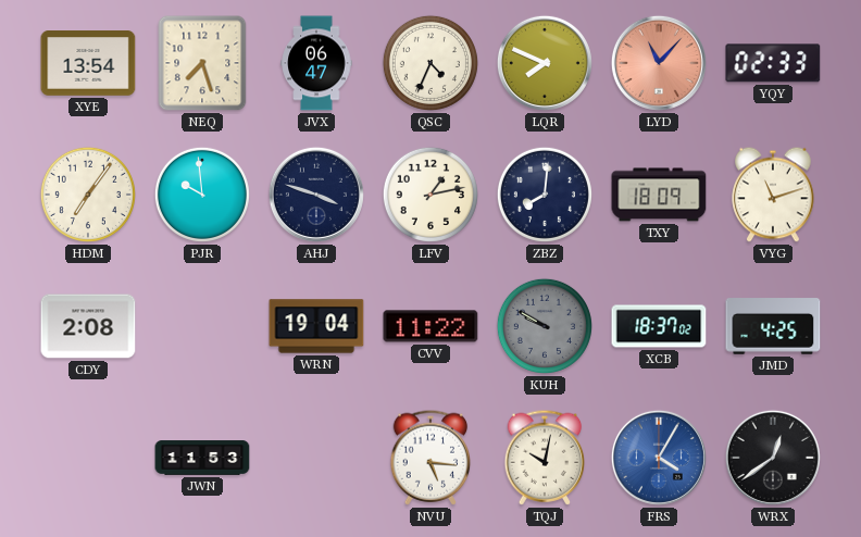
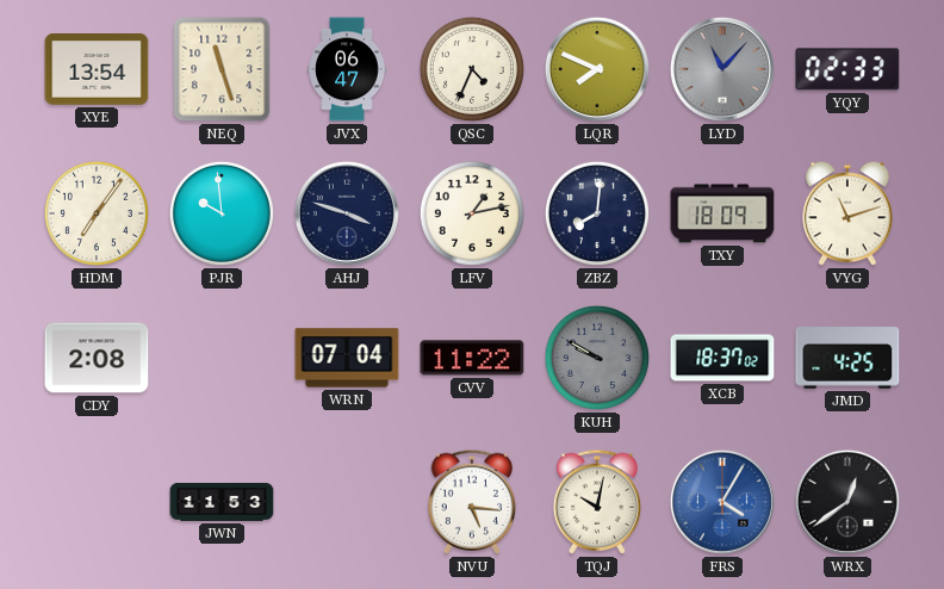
NEQ: 7:27 -> 11:27
LYD dial: salmon -> grey
WRN: 19:04 -> 07:04
